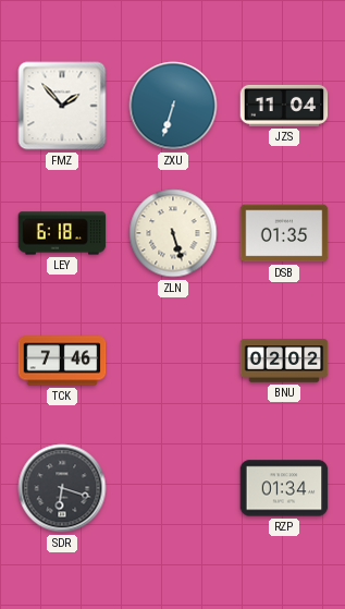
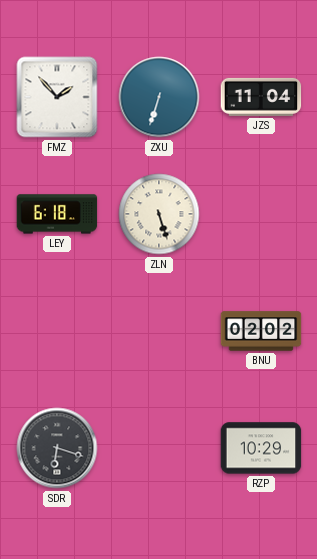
DSB: 01:35 -> none
TCK: 7:46 -> none
RZP: 01:34 -> 10:29
